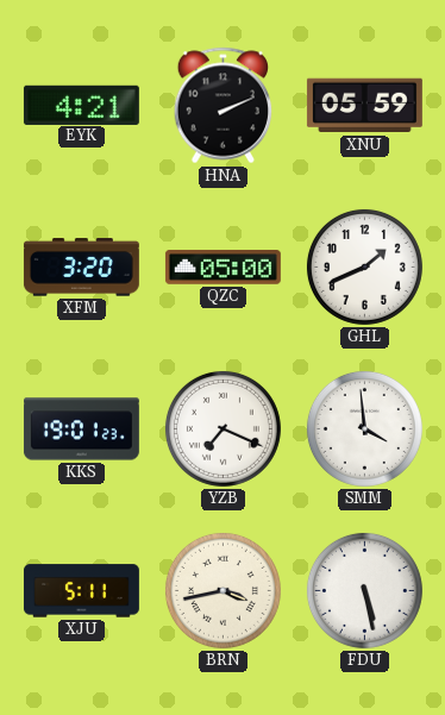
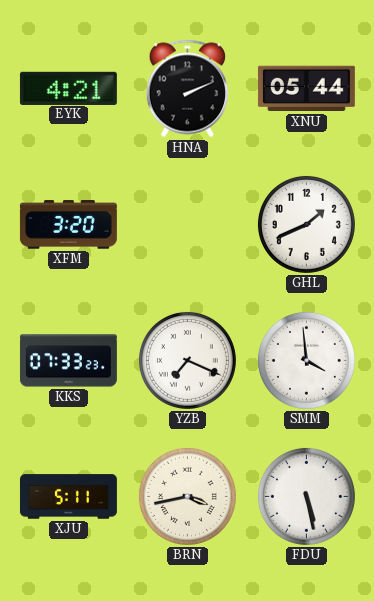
XNU: 05:59 -> 05:44
QZC: 05:00 -> none
KKS: 19:01 -> 07:33
